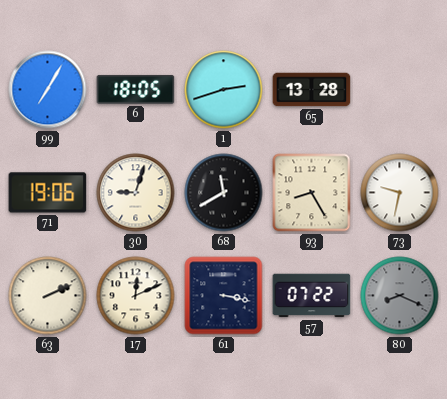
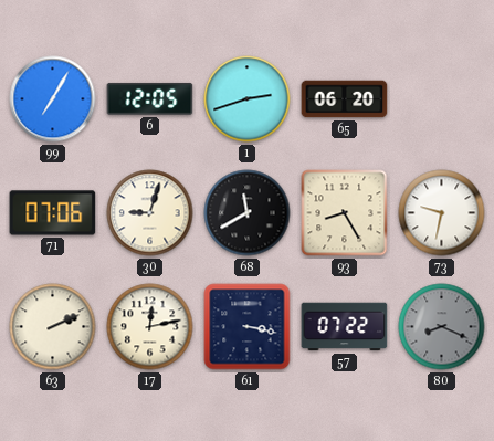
6: 18:05 -> 12:05
65: 13:28 -> 06:20
71: 19:06 -> 07:06
17: 12:11 -> 12:13
